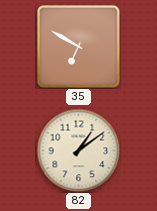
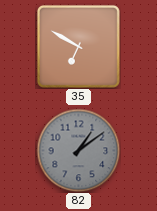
82 dial: cream -> grey
